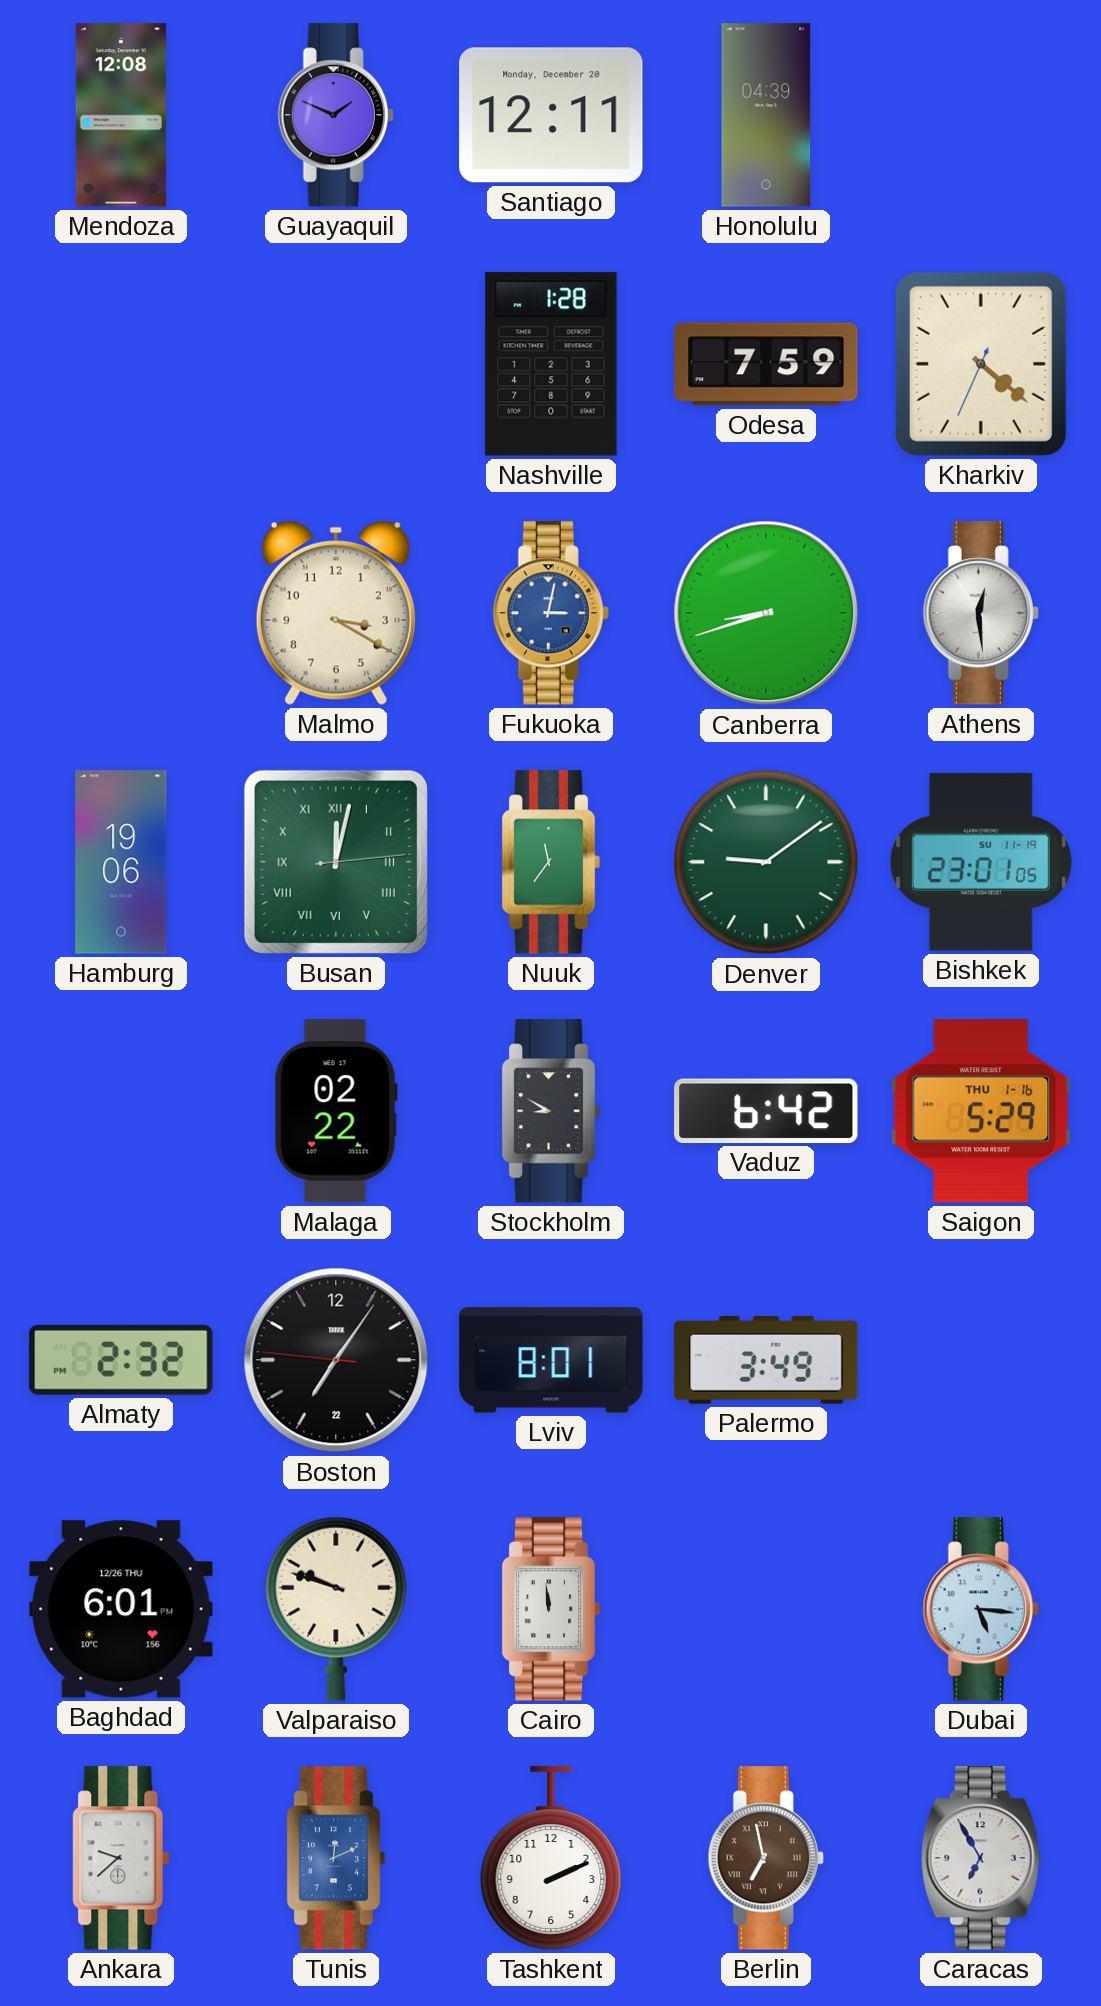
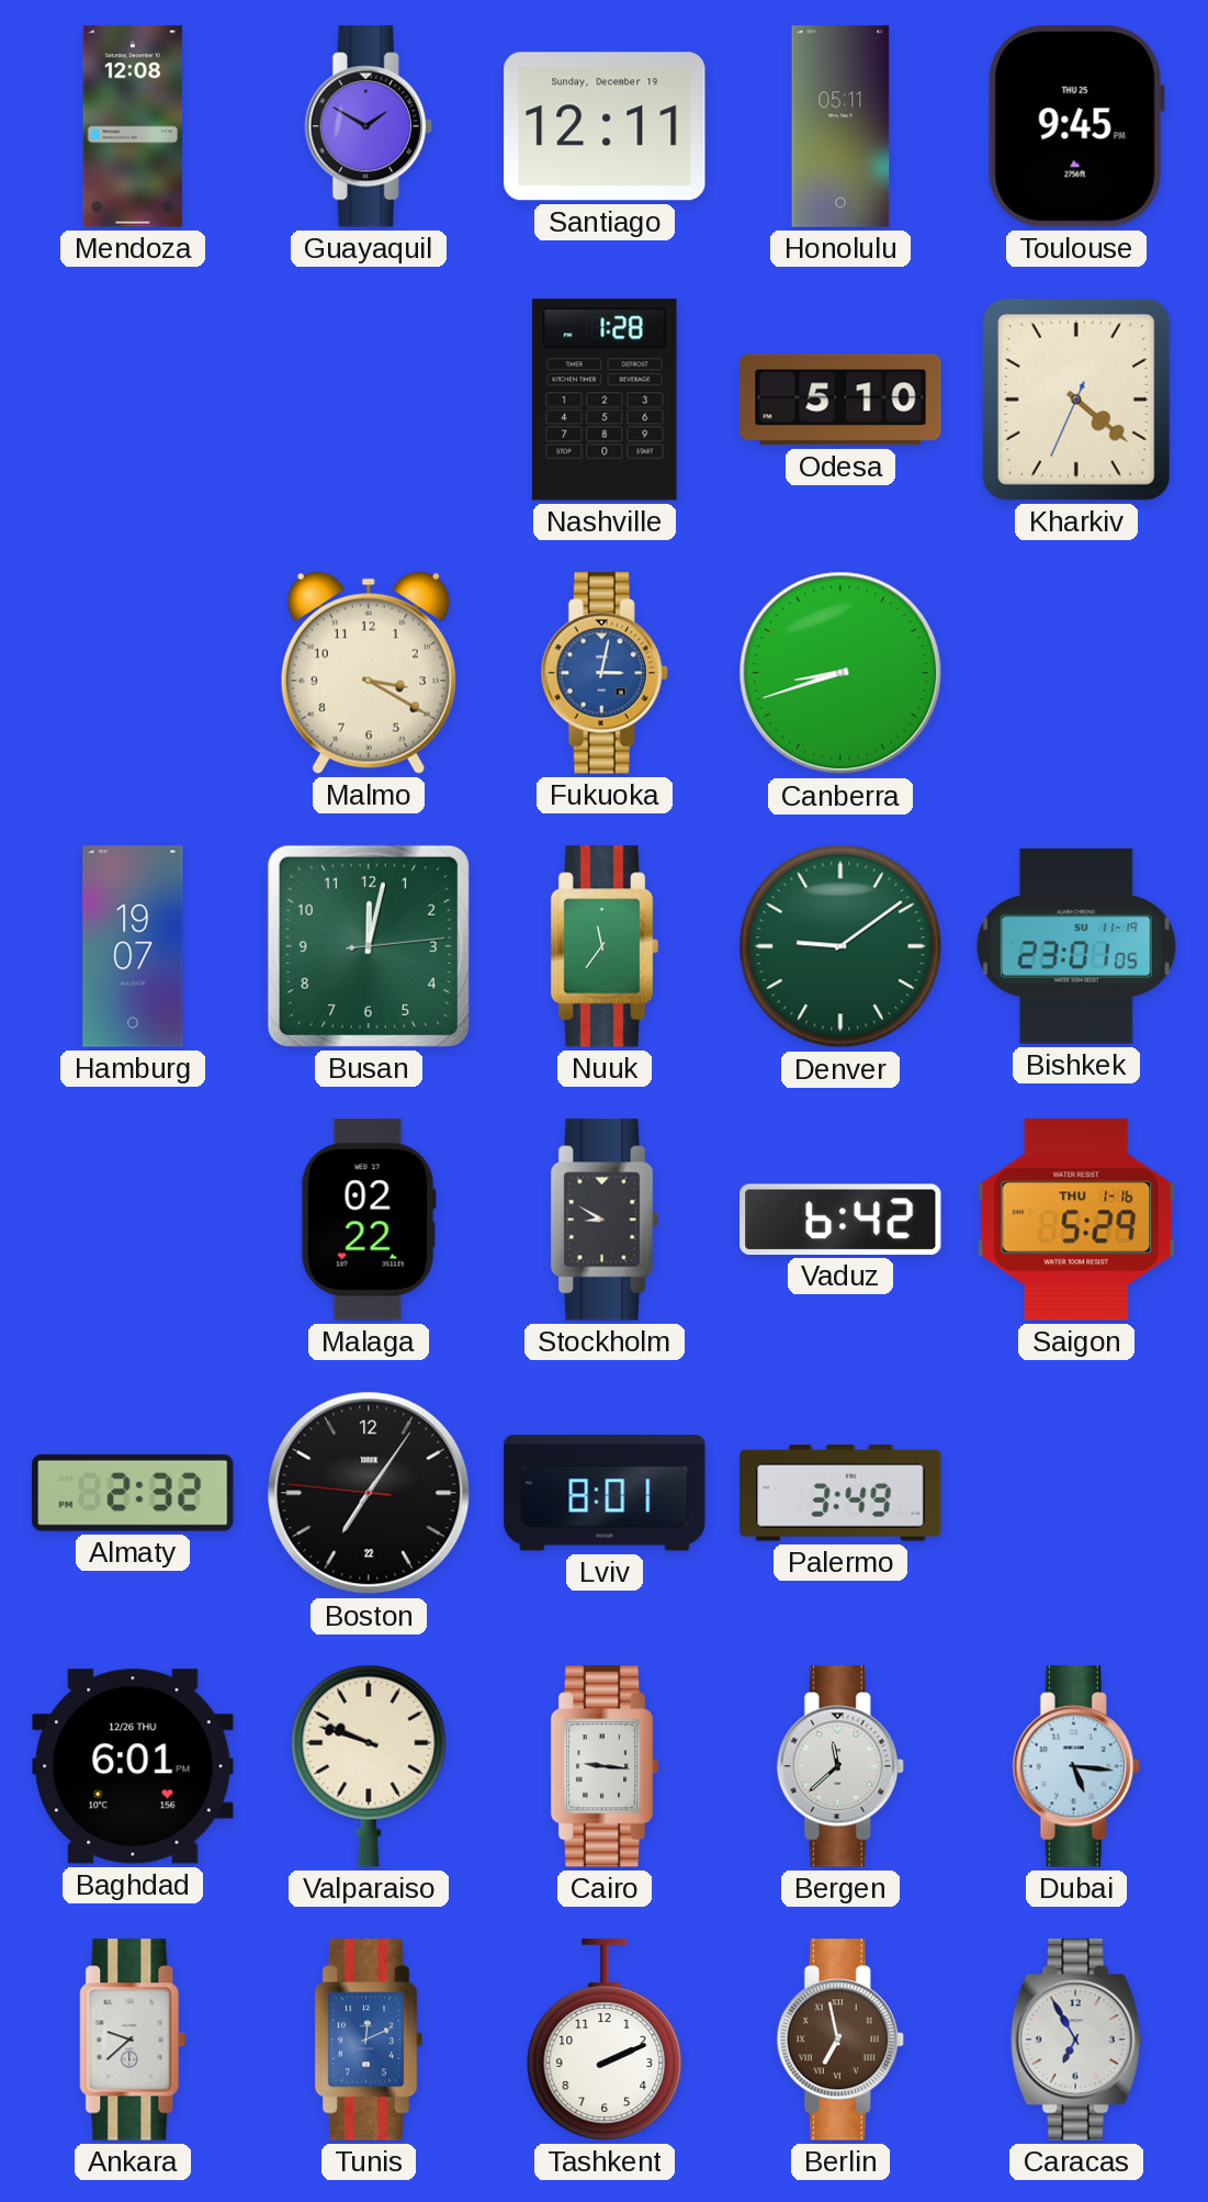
Guayaquil: 1:49 -> 1:50
Santiago date: Monday, December 20 -> Sunday, December 19
Honolulu: 04:39 -> 05:11
Toulouse: none -> 9:45
Odesa: 7:59 -> 5:10
Athens: 12:29 -> none
Hamburg: 19:06 -> 19:07
Busan numerals: Roman -> Arabic
Cairo: 11:59 -> 9:16
Bergen: none -> 11:38
